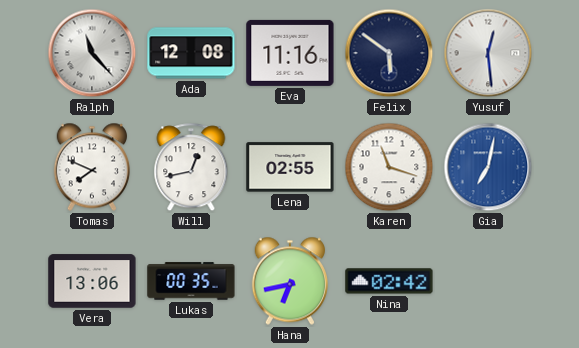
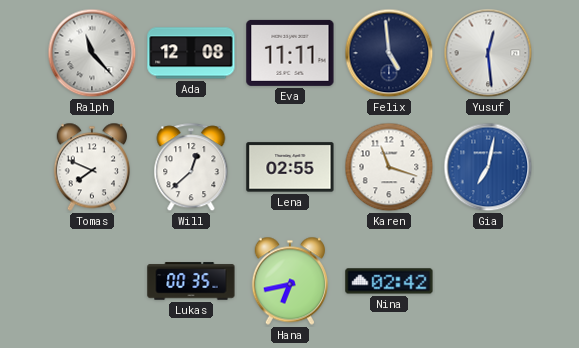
Eva: 11:16 -> 11:11
Felix: 5:51 -> 4:59
Will: 12:43 -> 12:38
Vera: 13:06 -> none
